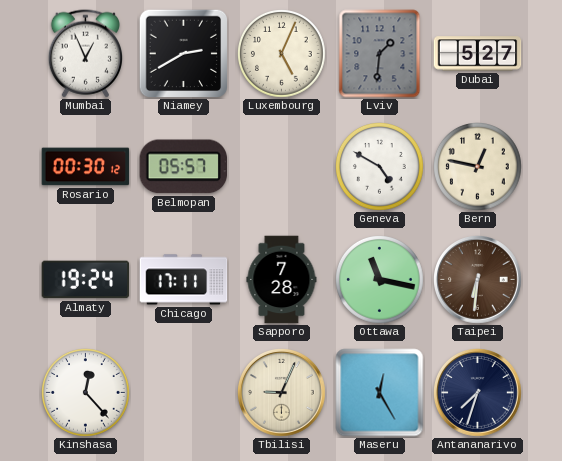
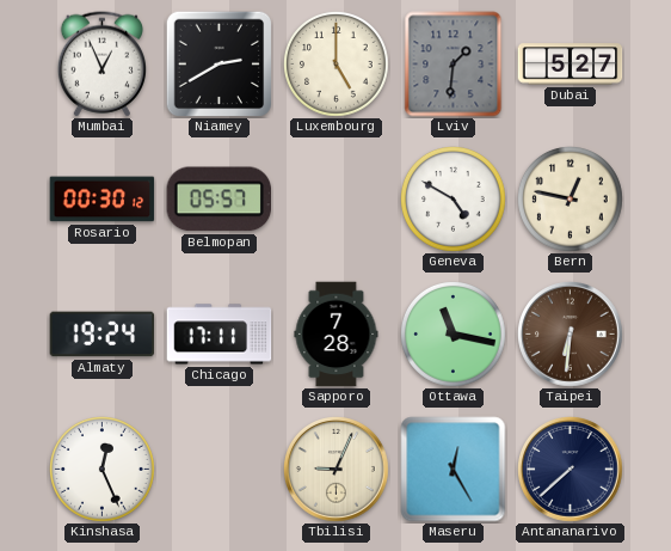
Luxembourg: 5:04 -> 5:00
Kinshasa: 12:23 -> 12:26
Antananarivo: 7:33 -> 7:38
